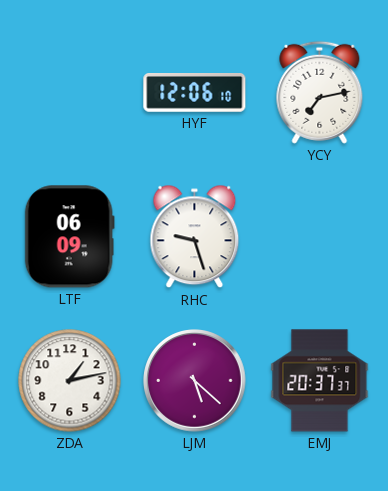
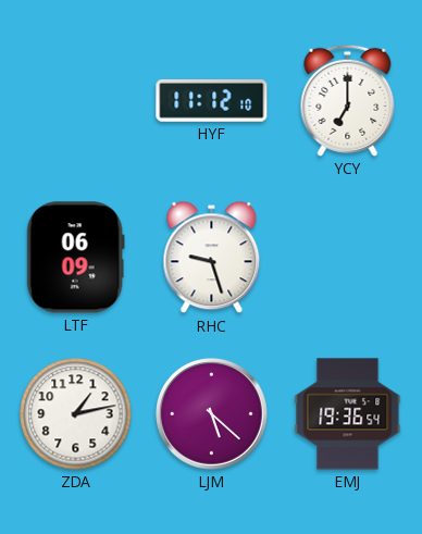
HYF: 12:06 -> 11:12
YCY: 7:13 -> 7:00
EMJ: 20:37 -> 19:36
